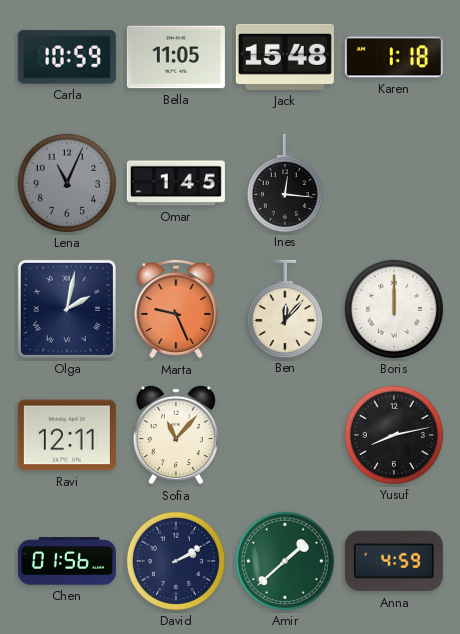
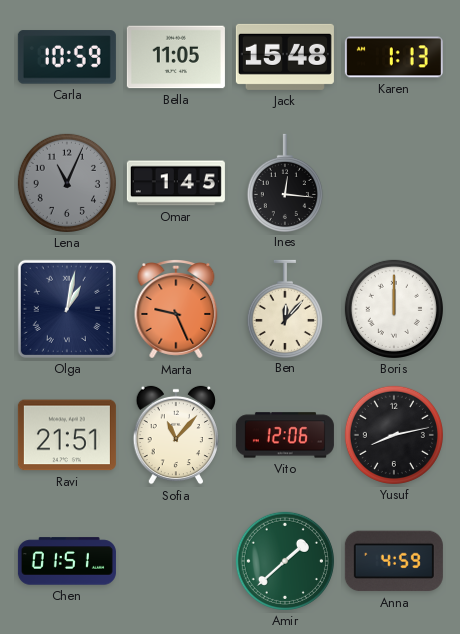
Karen: 1:18 -> 1:13
Olga: 2:02 -> 1:02
Ravi: 12:11 -> 21:51
Vito: none -> 12:06
Chen: 01:56 -> 01:51
David: 2:10 -> none
